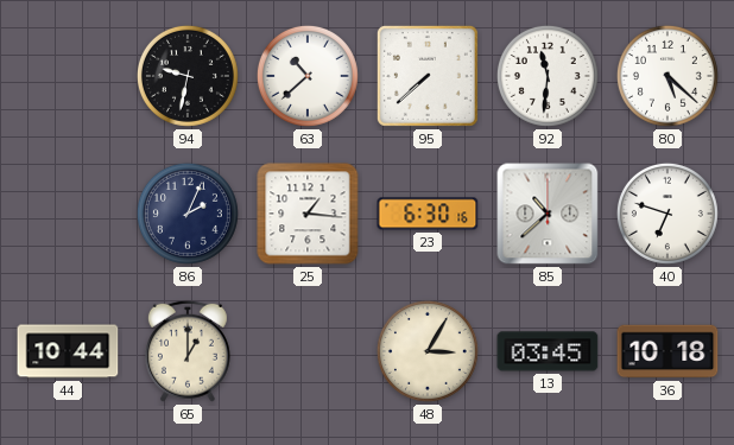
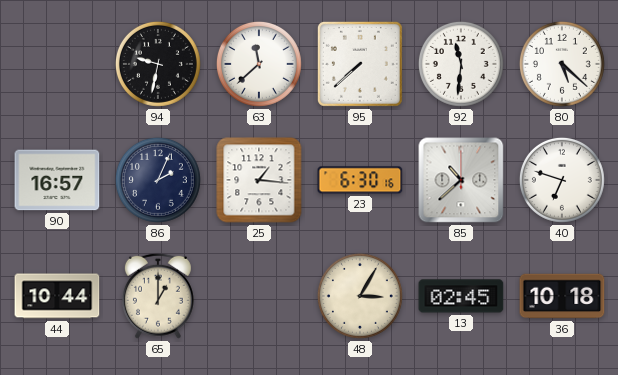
63: 10:38 -> 11:38
90: none -> 16:57
13: 03:45 -> 02:45
